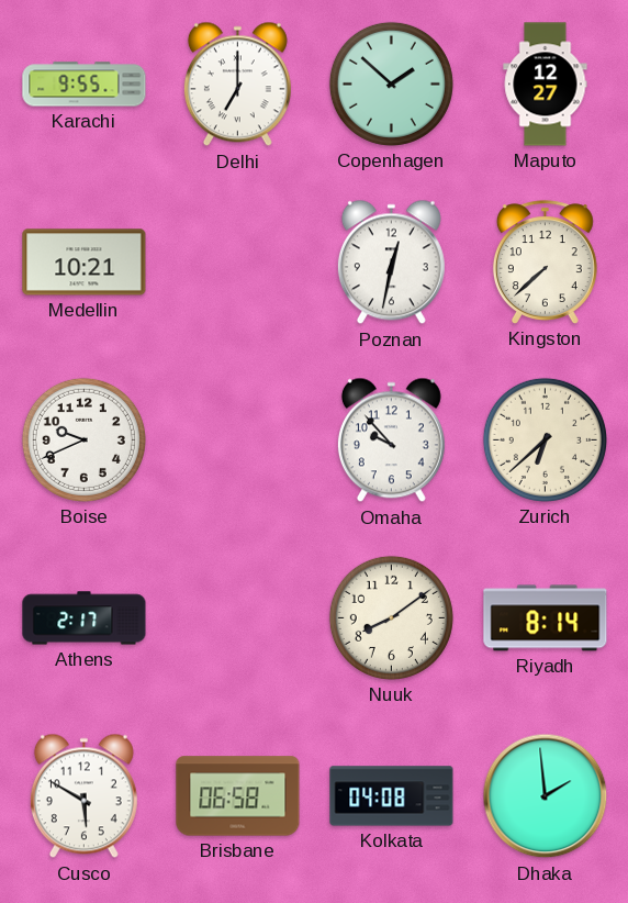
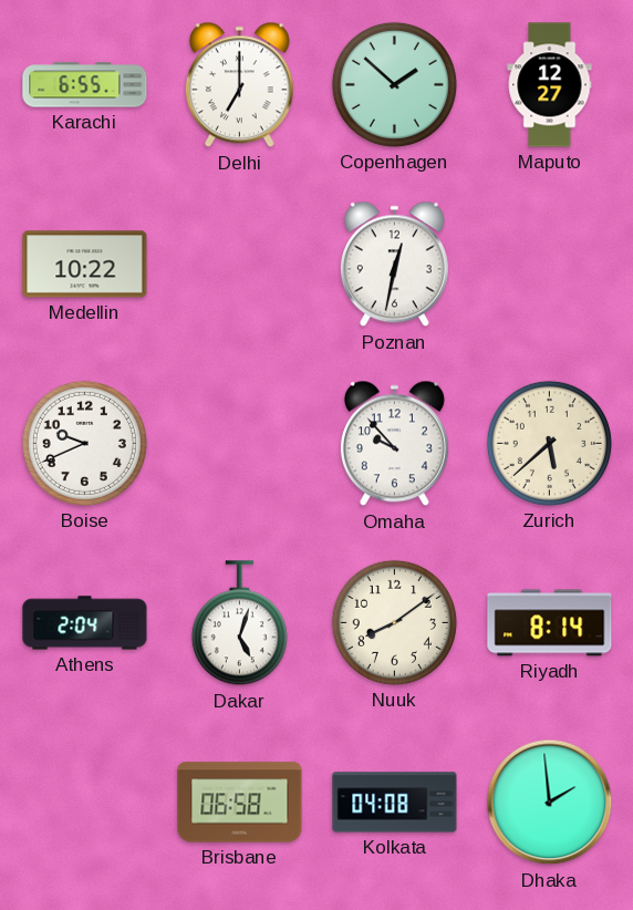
Karachi: 9:55 -> 6:55
Medellin: 10:21 -> 10:22
Kingston: 7:38 -> none
Zurich: 6:38 -> 5:38
Athens: 2:17 -> 2:04
Dakar: none -> 5:03
Cusco: 5:50 -> none
